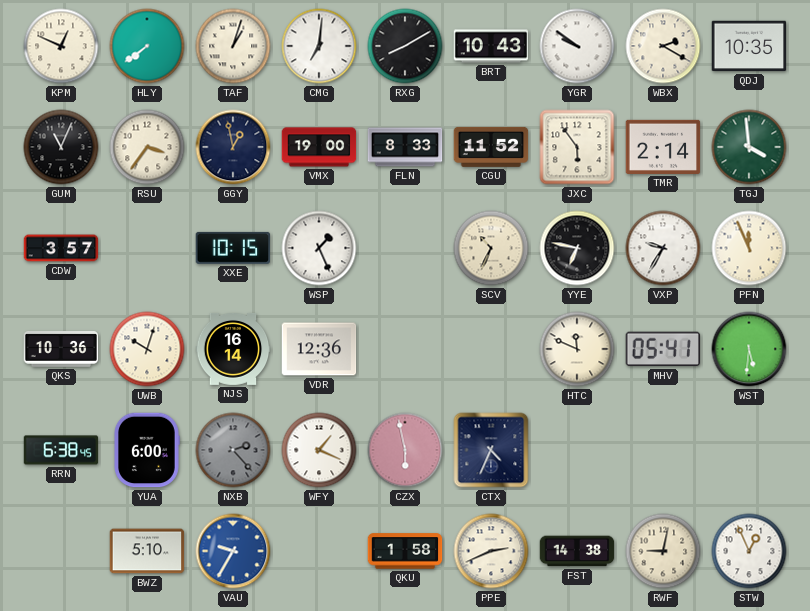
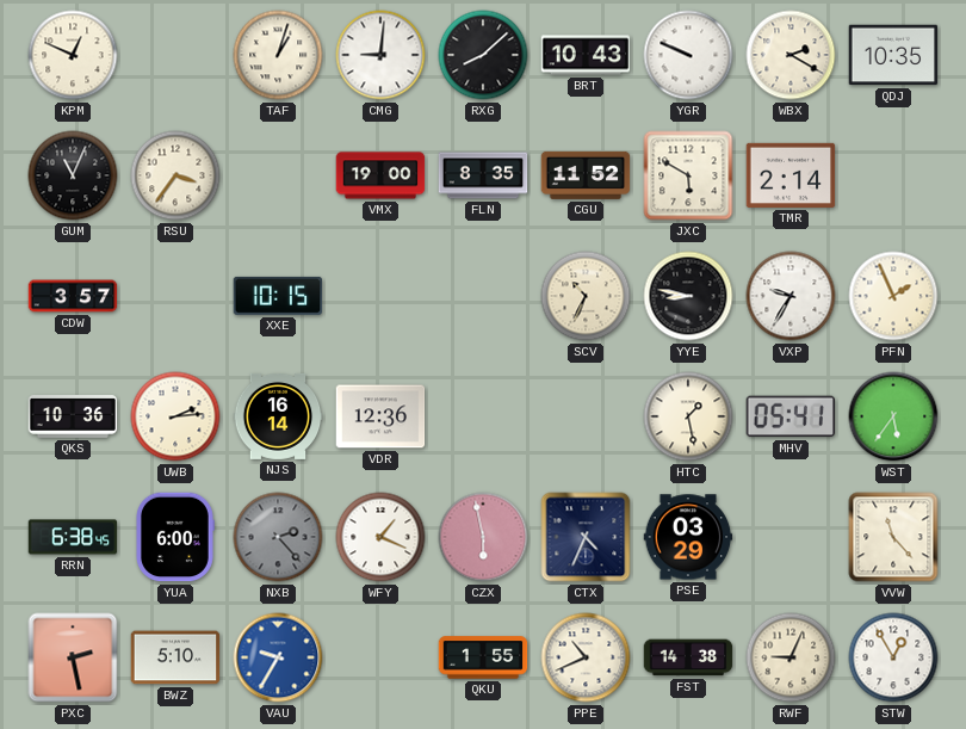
HLY: 7:39 -> none
CMG: 7:01 -> 9:01
RXG: 8:10 -> 8:08
YGR: 9:51 -> 9:49
GGY: 12:58 -> none
FLN: 8:33 -> 8:35
JXC: 5:54 -> 5:50
TGJ: 3:59 -> none
WSP: 1:26 -> none
YYE: 6:47 -> 8:47
PFN: 11:56 -> 1:56
UWB: 10:03 -> 2:14
HTC: 11:49 -> 1:28
WST: 5:31 -> 5:36
PSE: none -> 03:29
VVW: none -> 11:23
PXC: none -> 2:28
QKU: 1:58 -> 1:55
PPE: 2:41 -> 10:41
RWF: 9:02 -> 9:04
STW: 12:56 -> 12:55
